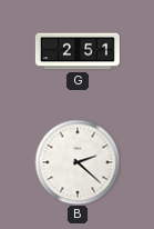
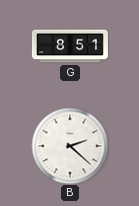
G: 2:51 -> 8:51
